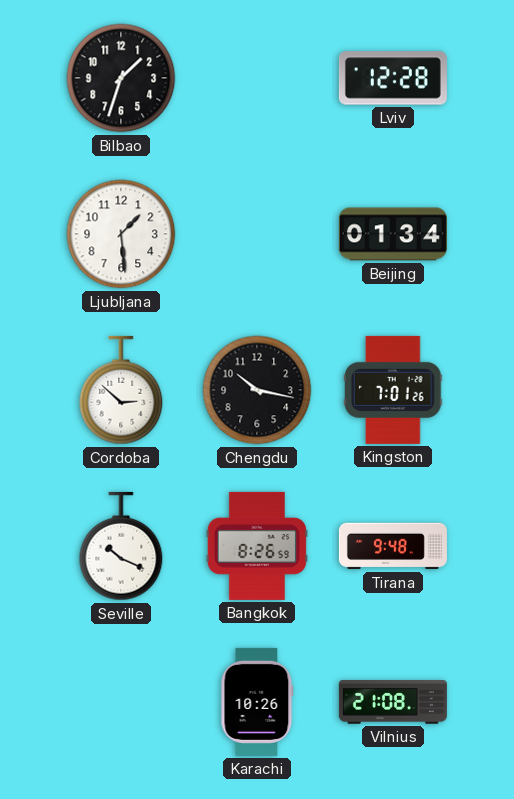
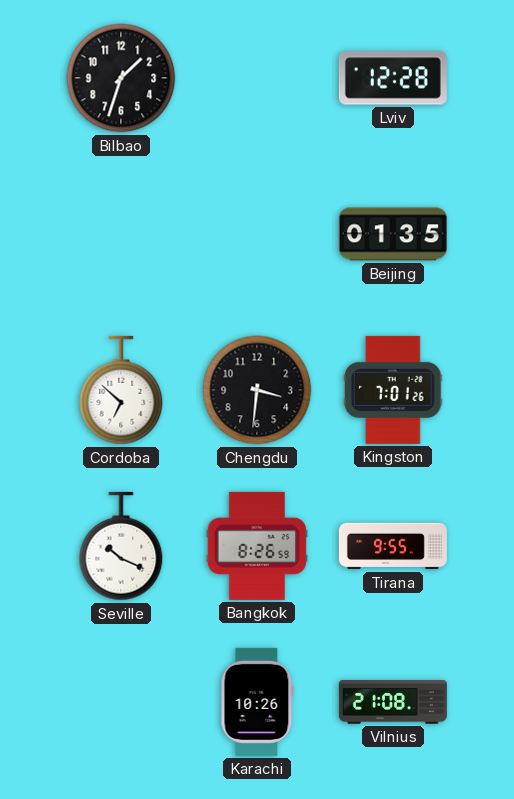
Ljubljana: 1:29 -> none
Beijing: 01:34 -> 01:35
Cordoba: 2:52 -> 6:52
Chengdu: 10:17 -> 3:31
Tirana: 9:48 -> 9:55
